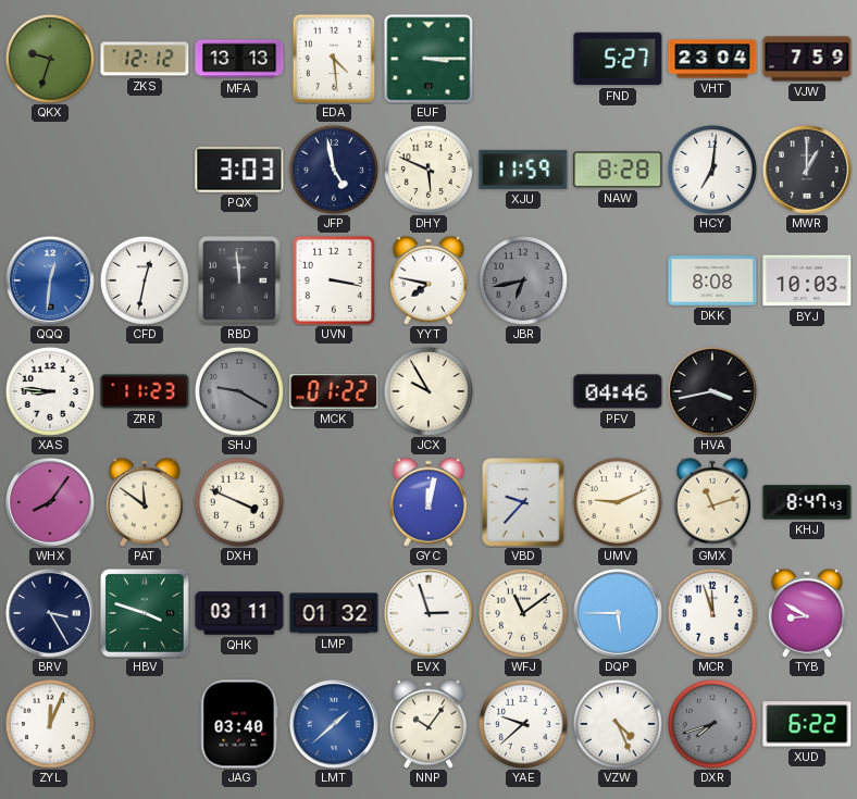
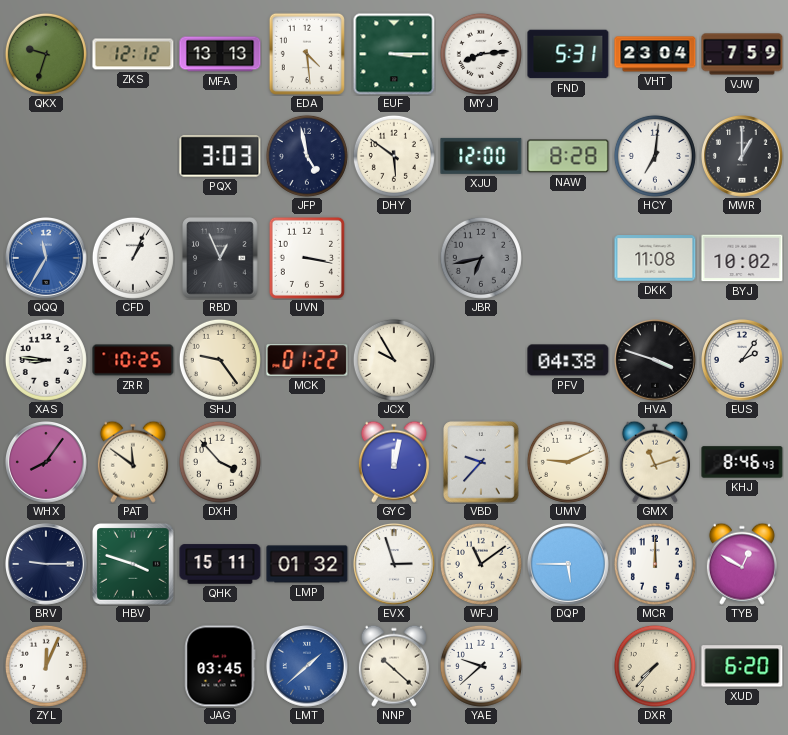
MYJ: none -> 8:14
FND: 5:27 -> 5:31
DHY: 5:49 -> 5:51
XJU: 11:59 -> 12:00
QQQ: 12:31 -> 11:35
CFD: 12:32 -> 1:04
RBD: 11:59 -> 12:56
YYT: 7:47 -> none
DKK: 8:08 -> 11:08
BYJ: 10:03 -> 10:02
ZRR: 11:23 -> 10:25
SHJ: 9:20 -> 9:24
SHJ dial: grey -> cream
PFV: 04:46 -> 04:38
HVA: 3:43 -> 3:48
EUS: none -> 2:06
DXH: 3:49 -> 3:53
KHJ: 8:47 -> 8:46
BRV: 3:25 -> 9:15
QHK: 03:11 -> 15:11
MCR: 11:57 -> 12:00
TYB: 8:50 -> 12:50
JAG: 03:40 -> 03:45
NNP: 10:06 -> 10:22
VZW: 4:26 -> none
DXR: 7:42 -> 7:37
DXR dial: grey -> cream
XUD: 6:22 -> 6:20
